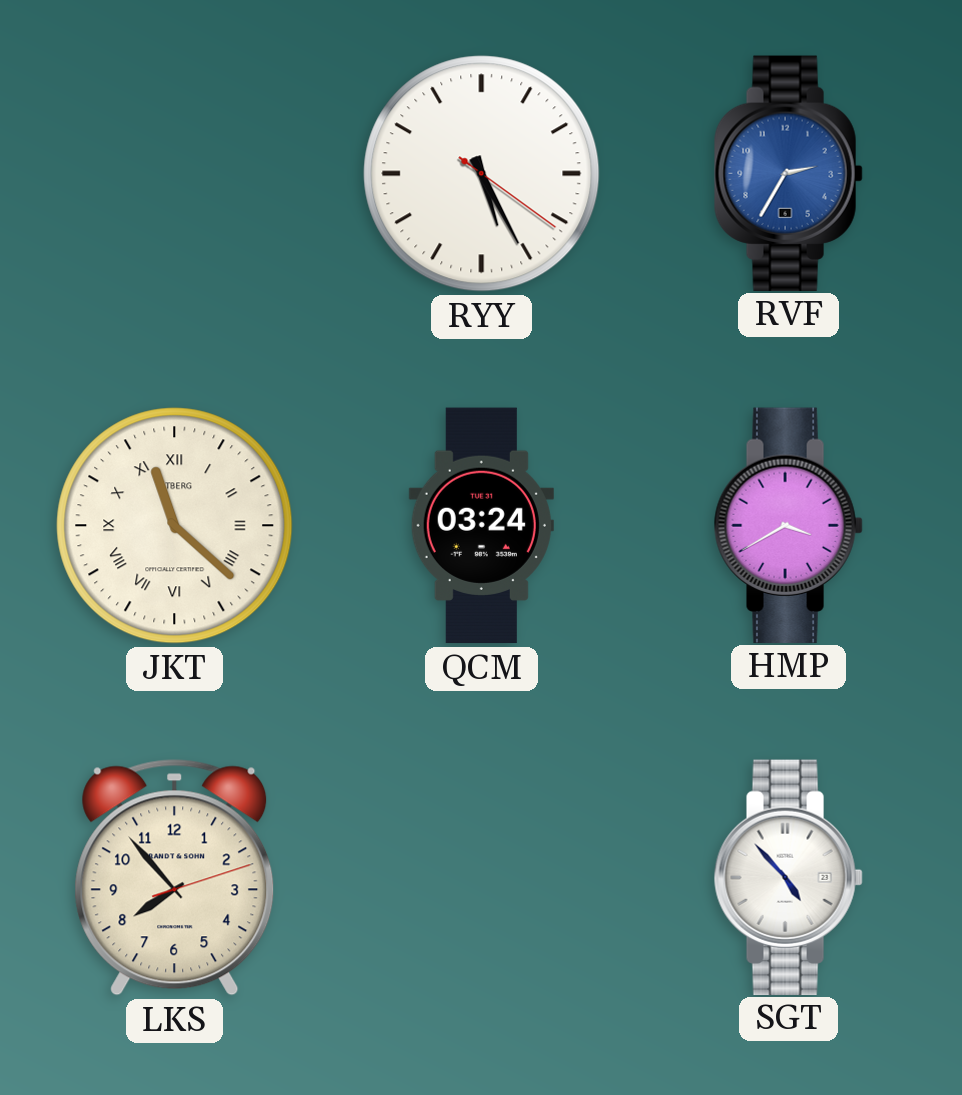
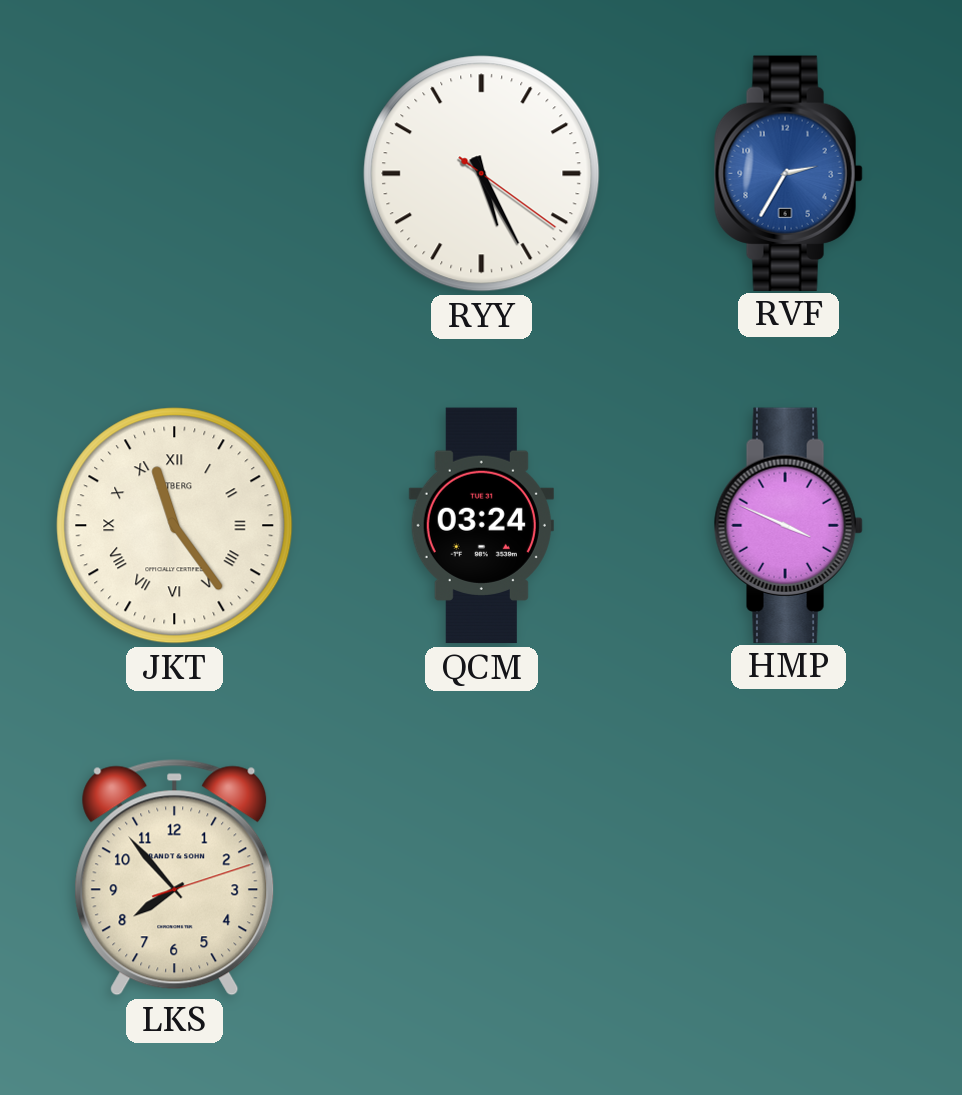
JKT: 11:22 -> 11:24
HMP: 3:40 -> 3:49
SGT: 4:53 -> none
